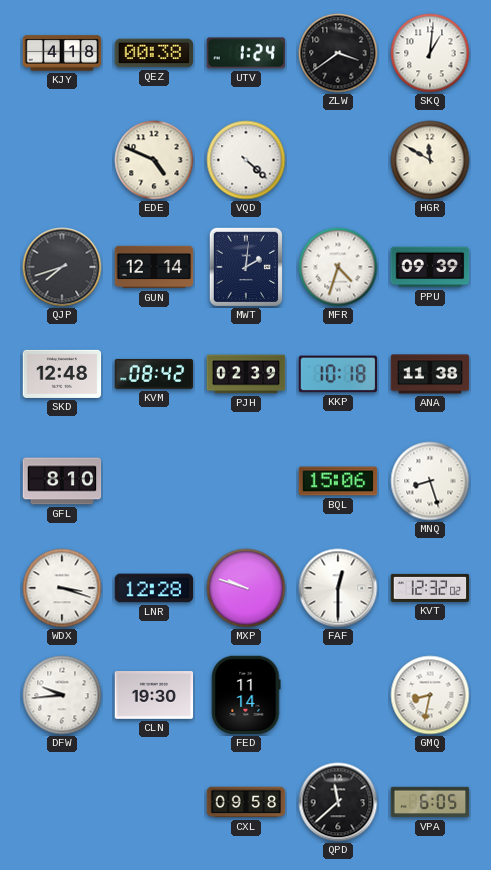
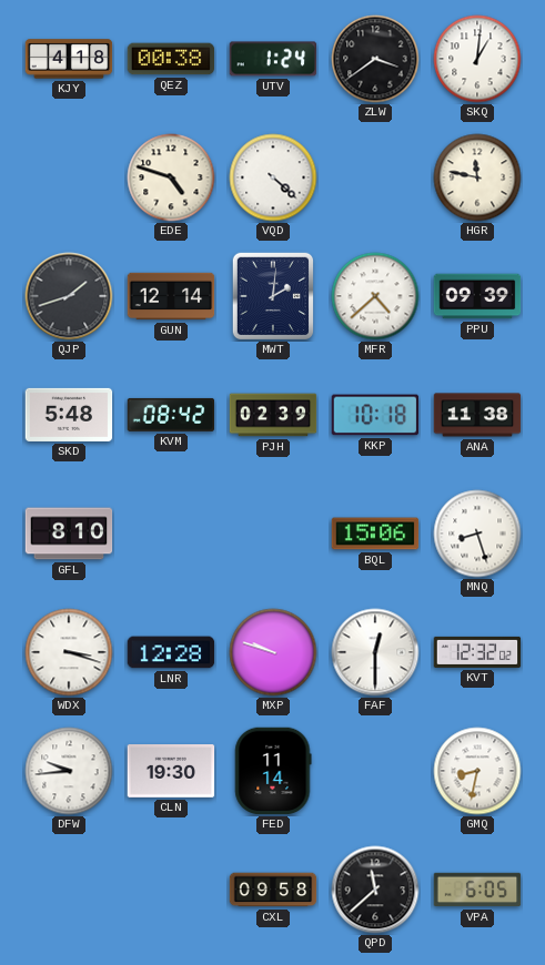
EDE: 4:49 -> 4:48
HGR: 11:50 -> 11:47
QJP: 7:42 -> 1:42
MFR: 4:33 -> 4:38
SKD: 12:48 -> 5:48
